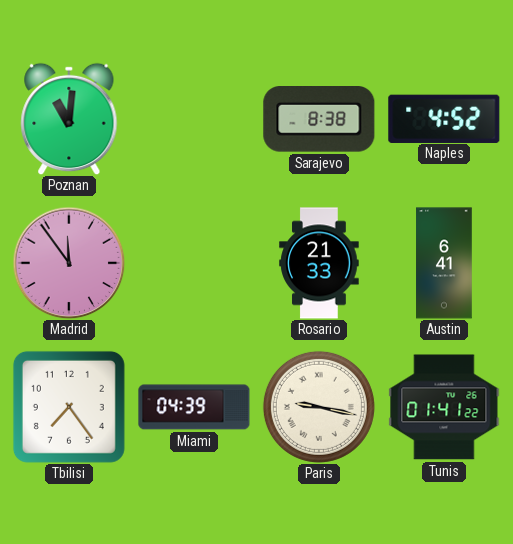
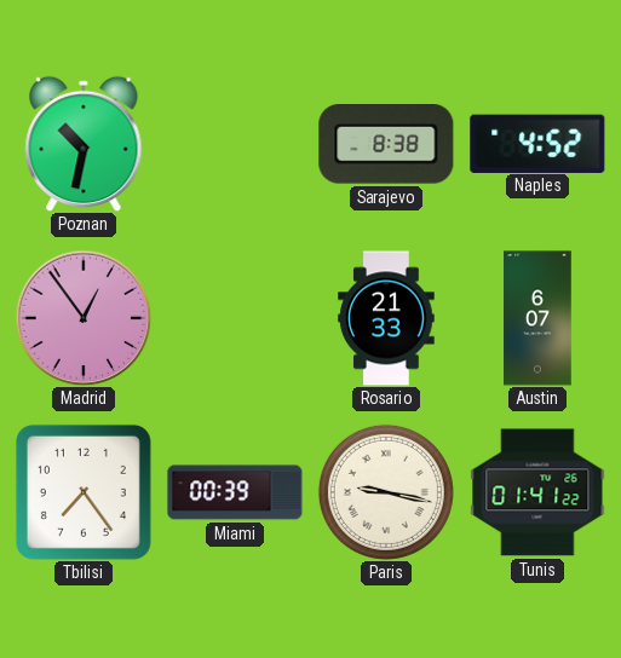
Poznan: 11:01 -> 10:32
Madrid: 11:54 -> 12:54
Austin: 6:41 -> 6:07
Miami: 04:39 -> 00:39
